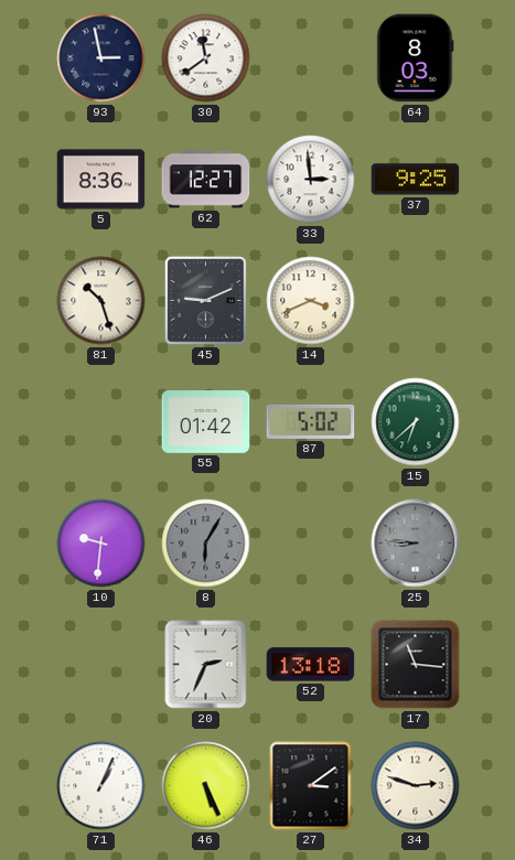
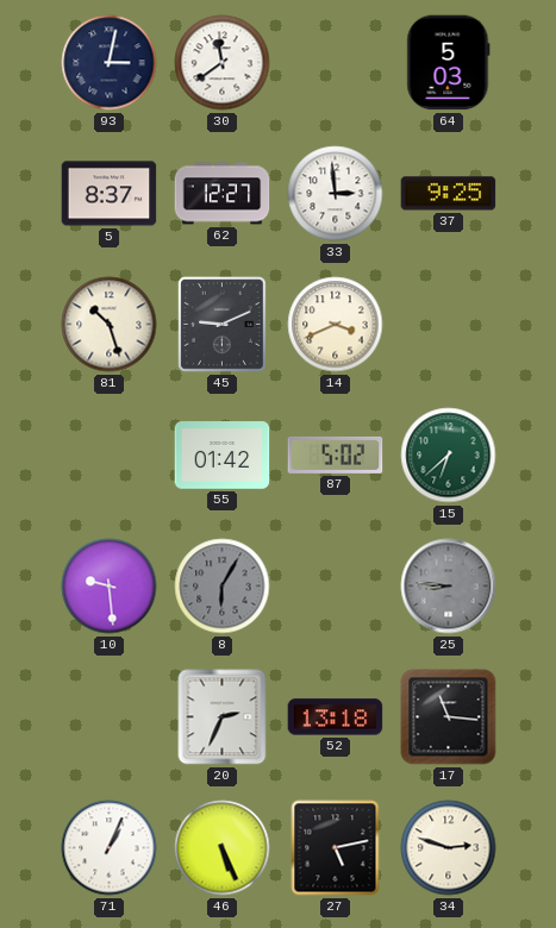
93: 2:58 -> 3:02
64: 8:03 -> 5:03
5: 8:36 -> 8:37
10: 9:31 -> 9:29
27: 3:09 -> 5:13
